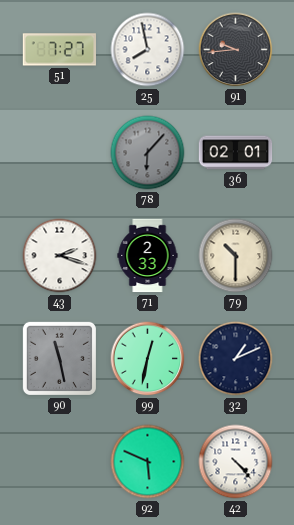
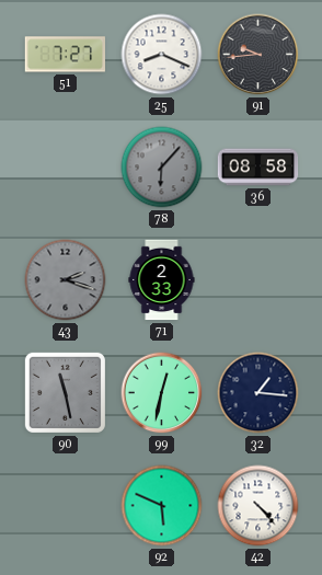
25: 7:58 -> 8:19
36: 02:01 -> 08:58
43 dial: white -> grey
79: 10:30 -> none
32: 1:11 -> 1:16
